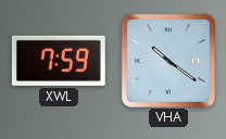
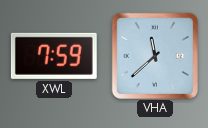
VHA: 10:21 -> 11:38
